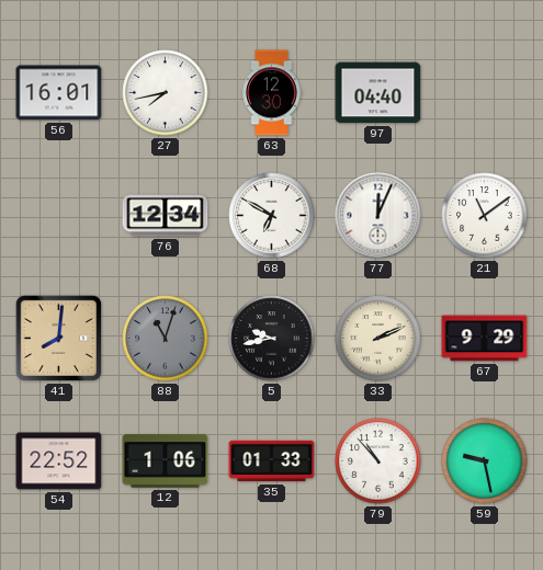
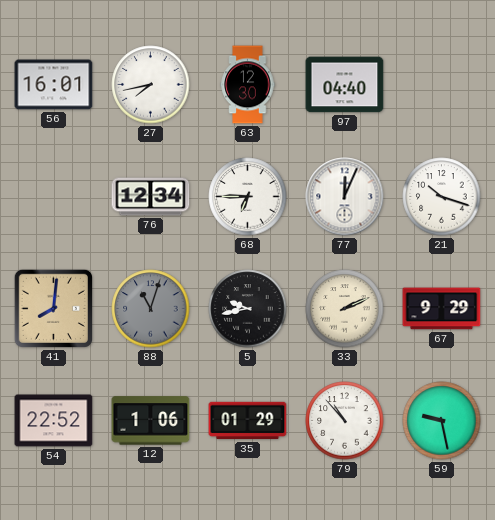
68: 6:50 -> 6:45
21: 11:09 -> 10:18
35: 01:33 -> 01:29
